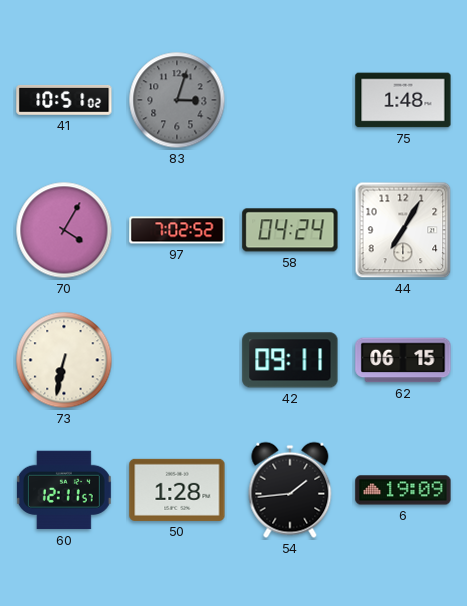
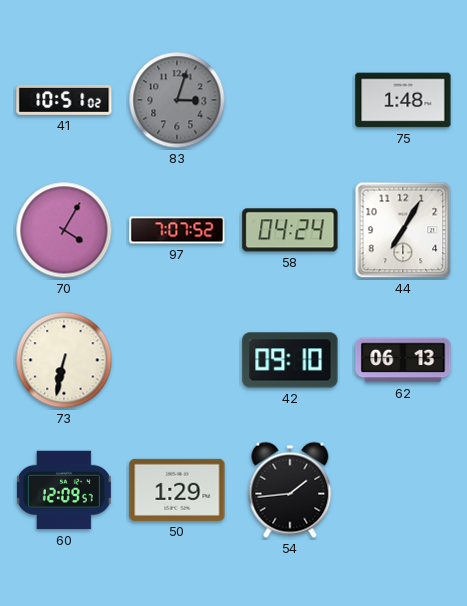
97: 7:02 -> 7:07
42: 09:11 -> 09:10
62: 06:15 -> 06:13
60: 12:11 -> 12:09
50: 1:28 -> 1:29
6: 19:09 -> none
